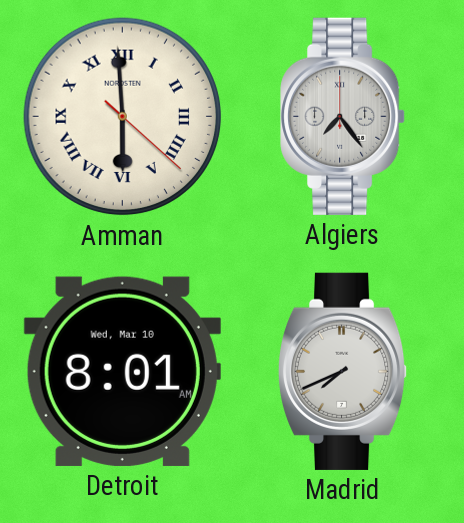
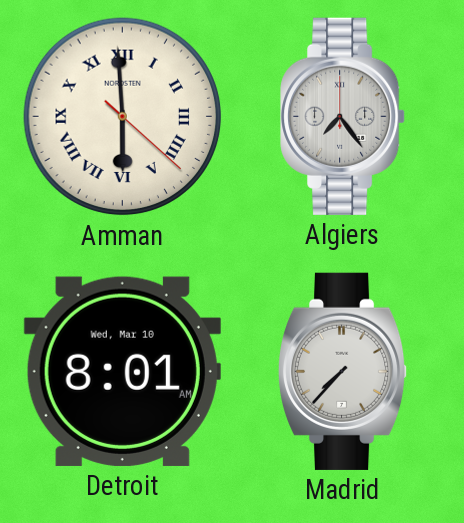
Madrid: 7:41 -> 7:37
